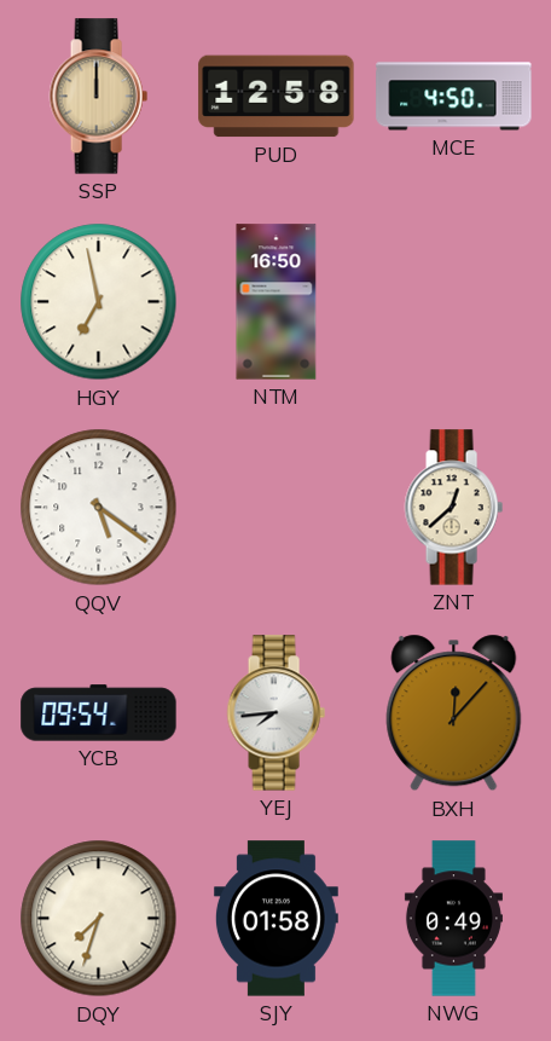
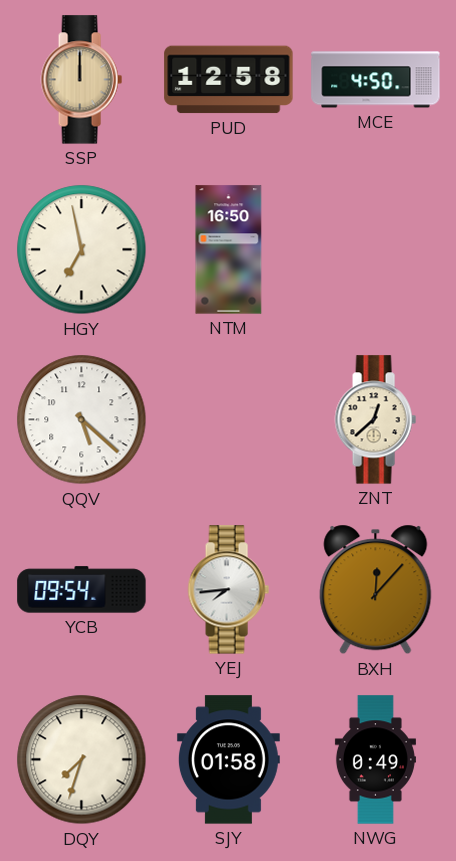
QQV: 5:21 -> 5:22
